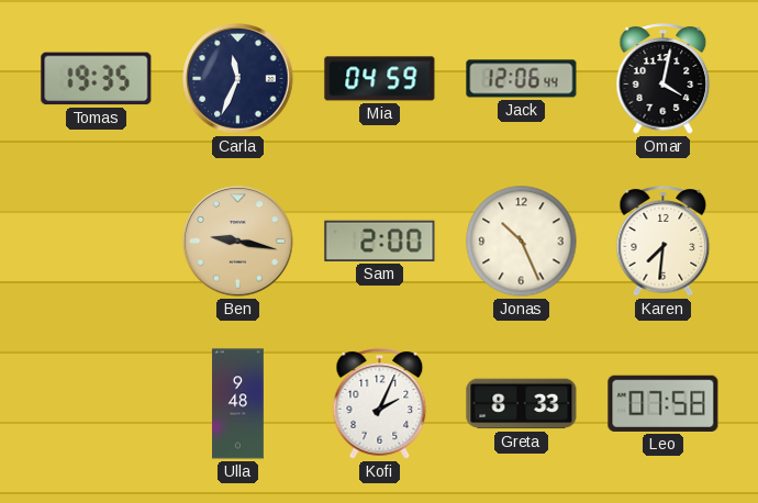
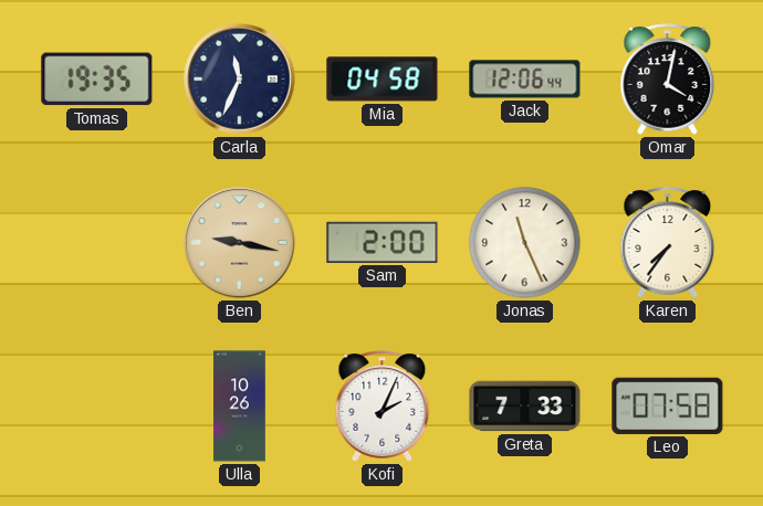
Mia: 04:59 -> 04:58
Jonas: 10:26 -> 11:26
Karen: 7:31 -> 7:36
Ulla: 9:48 -> 10:26
Greta: 8:33 -> 7:33
